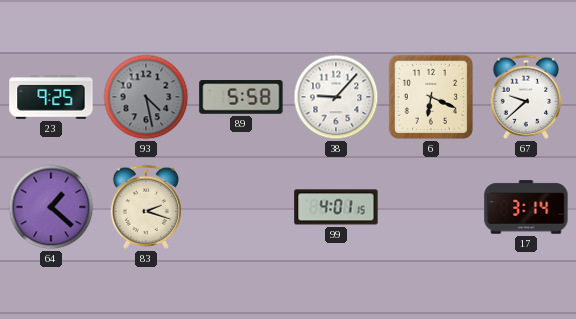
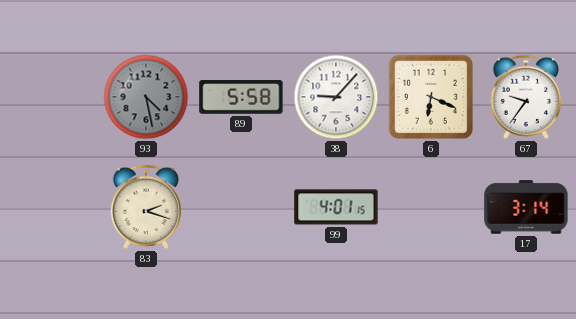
23: 9:25 -> none
67: 9:38 -> 9:36
64: 1:22 -> none
